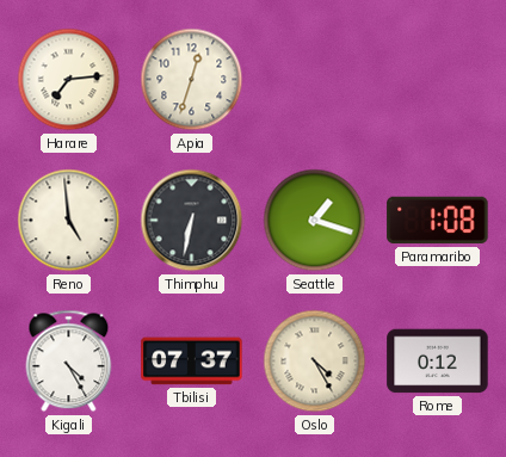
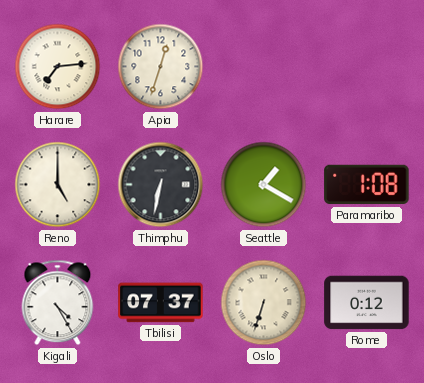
Reno: 4:59 -> 5:00
Seattle: 1:18 -> 1:20
Oslo: 4:25 -> 6:33
